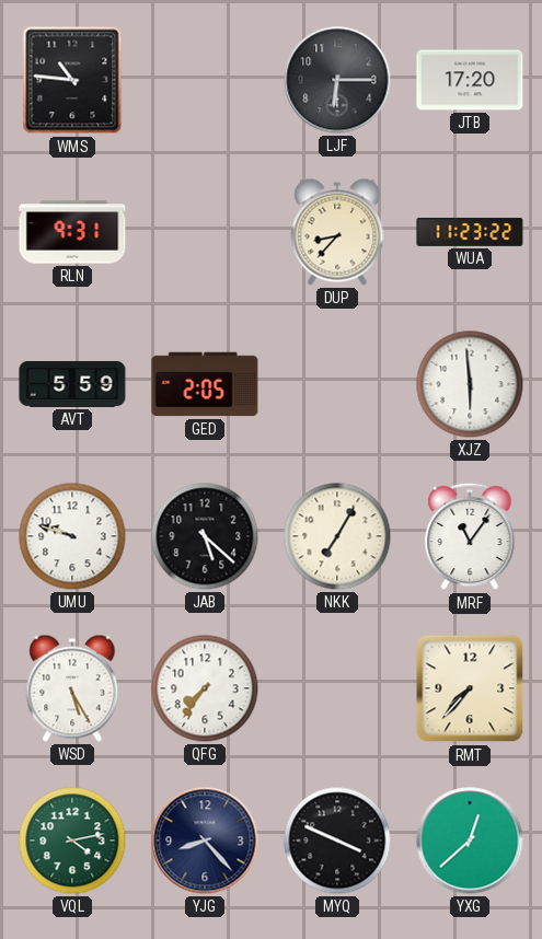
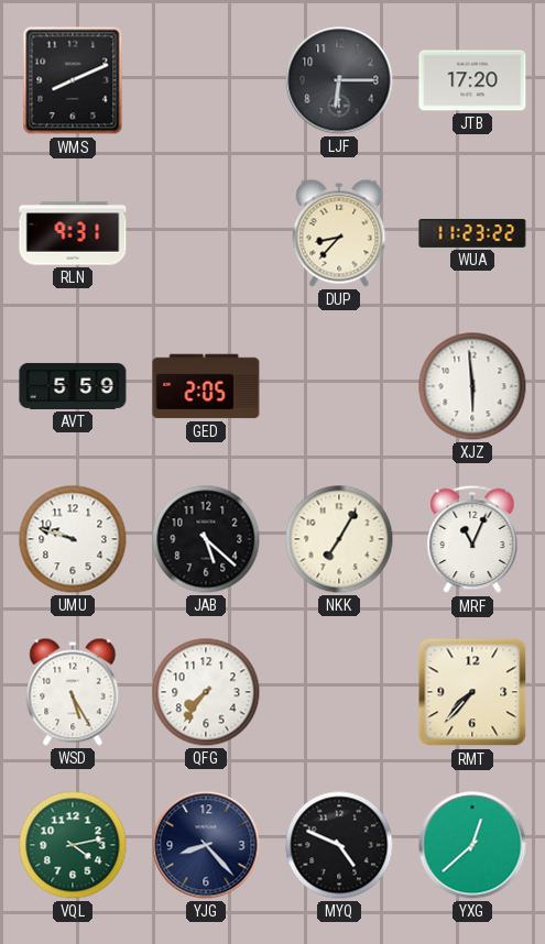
WMS: 10:46 -> 8:11
MRF: 11:06 -> 11:04
MYQ: 3:49 -> 4:49
